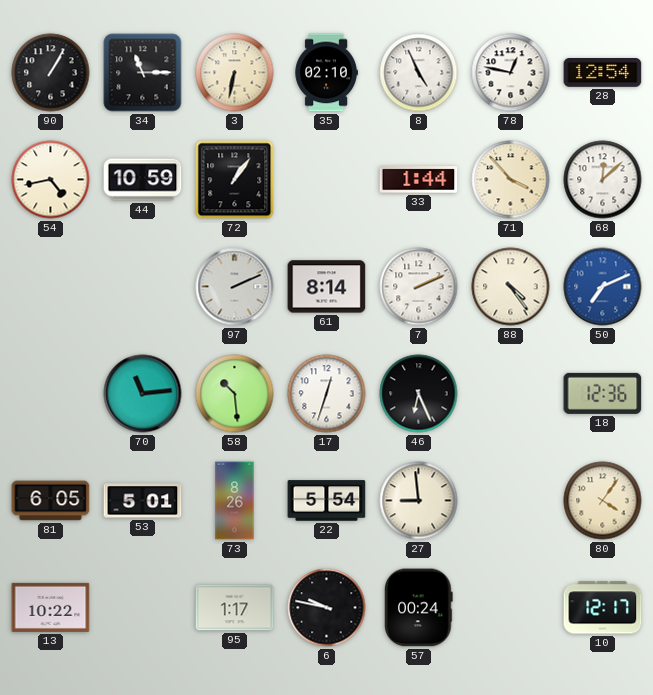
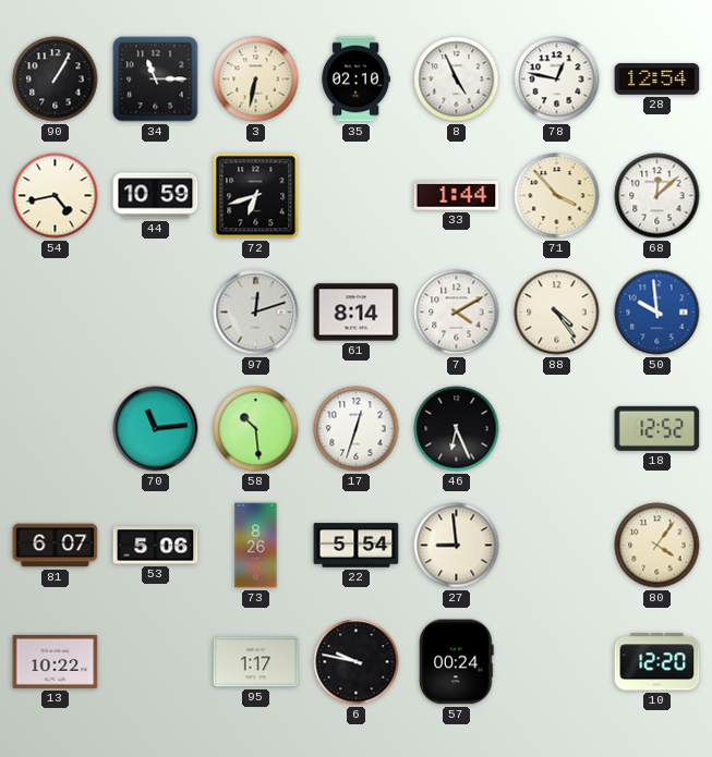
72: 1:06 -> 6:42
97: 2:11 -> 12:12
7: 2:11 -> 4:10
50: 7:11 -> 9:59
18: 12:36 -> 12:52
81: 6:05 -> 6:07
53: 5:01 -> 5:06
10: 12:17 -> 12:20
